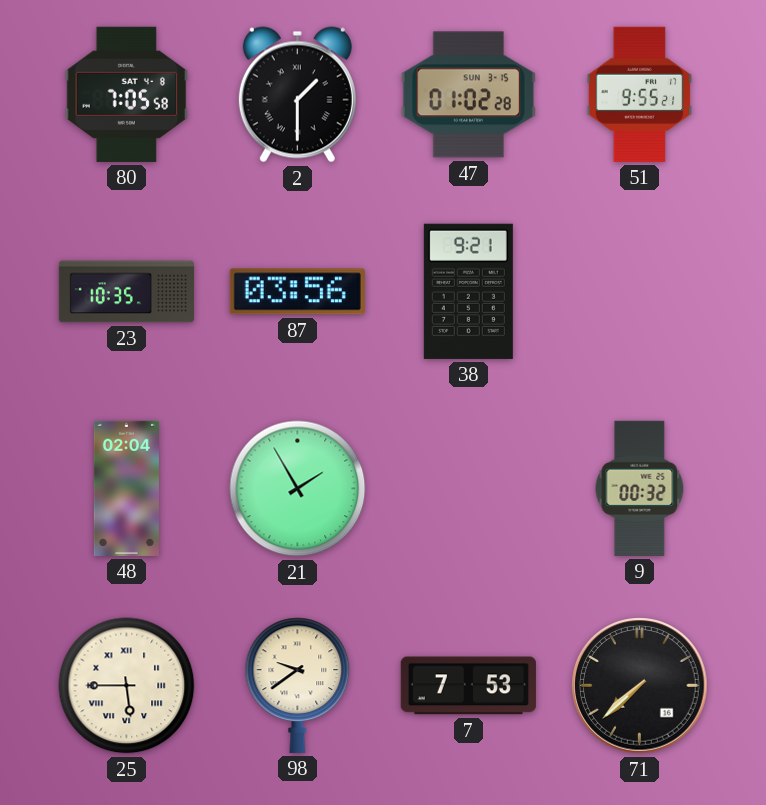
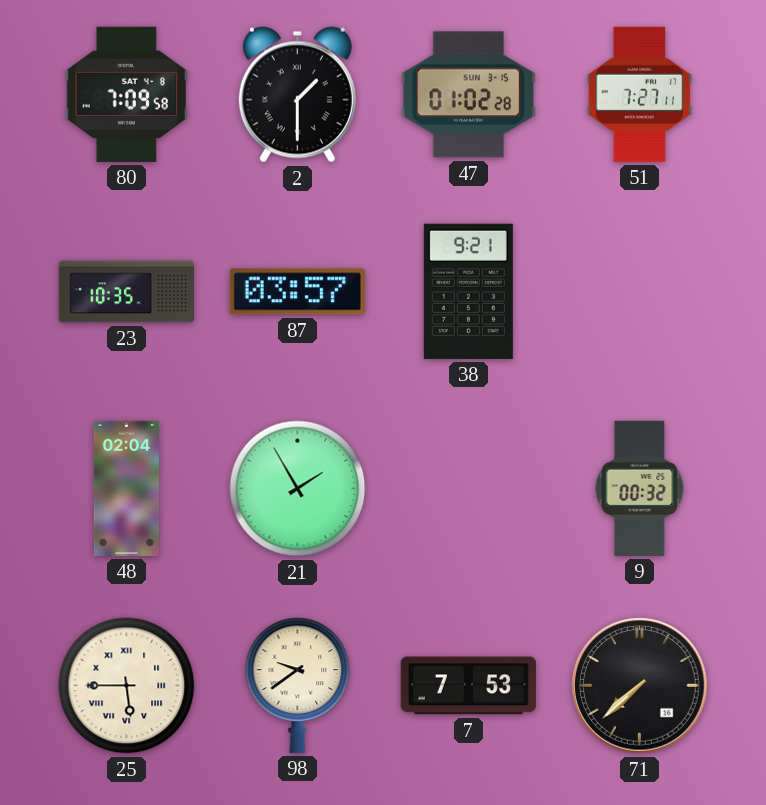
80: 7:05 -> 7:09
51: 9:55 -> 7:27
87: 03:56 -> 03:57
